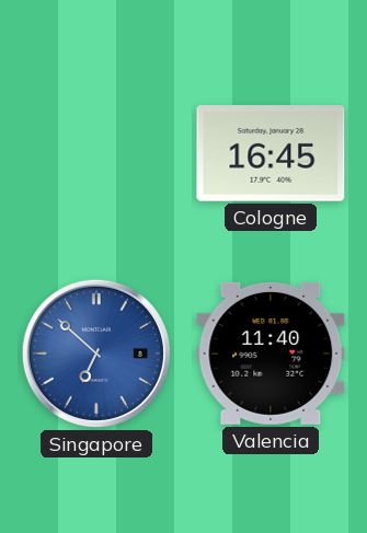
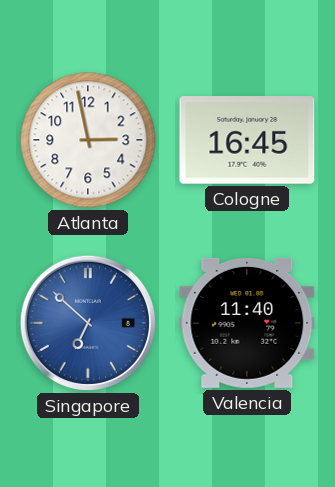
Atlanta: none -> 2:58
